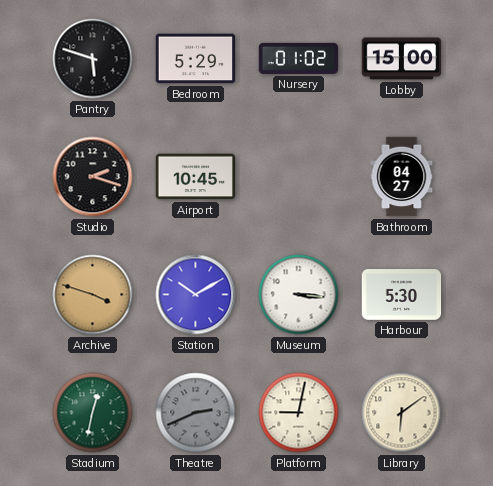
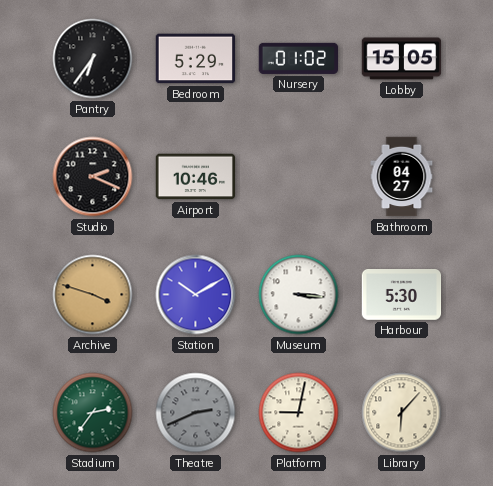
Pantry: 5:48 -> 6:36
Lobby: 15:00 -> 15:05
Studio: 2:18 -> 2:19
Airport: 10:45 -> 10:46
Stadium: 12:32 -> 2:36
Library: 6:09 -> 6:07
